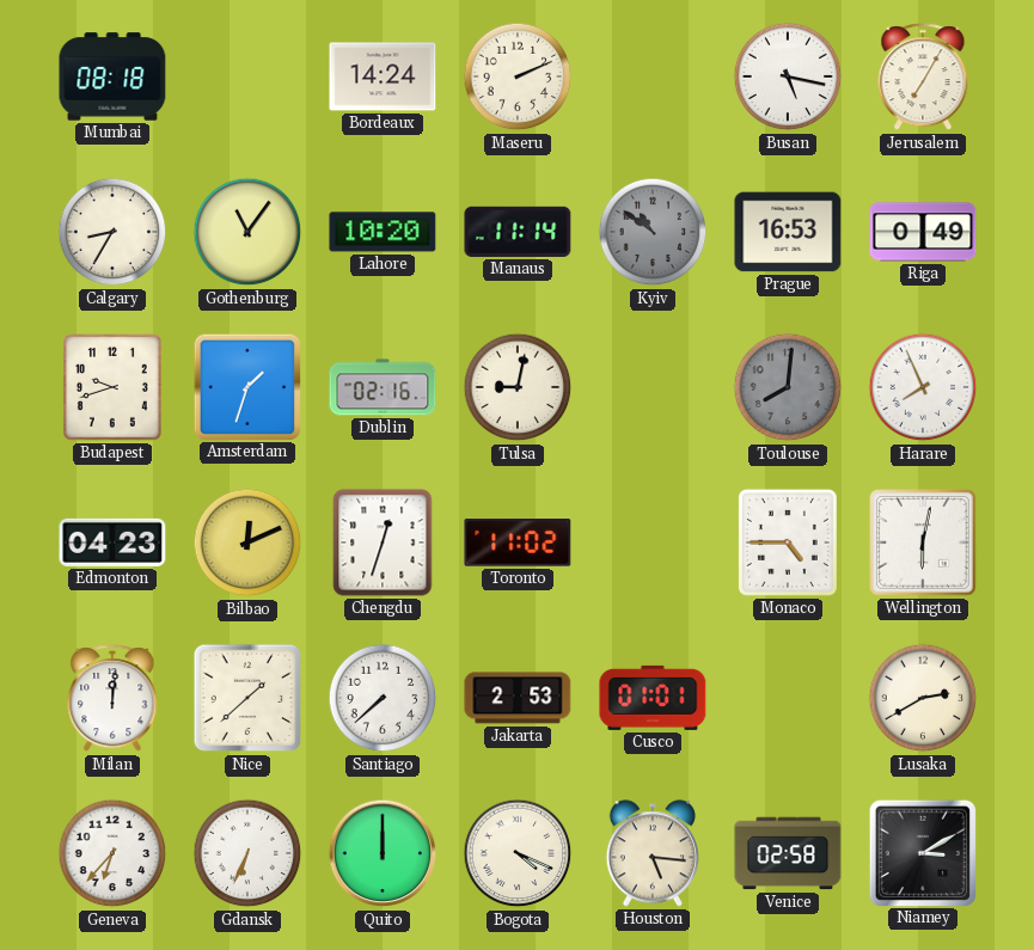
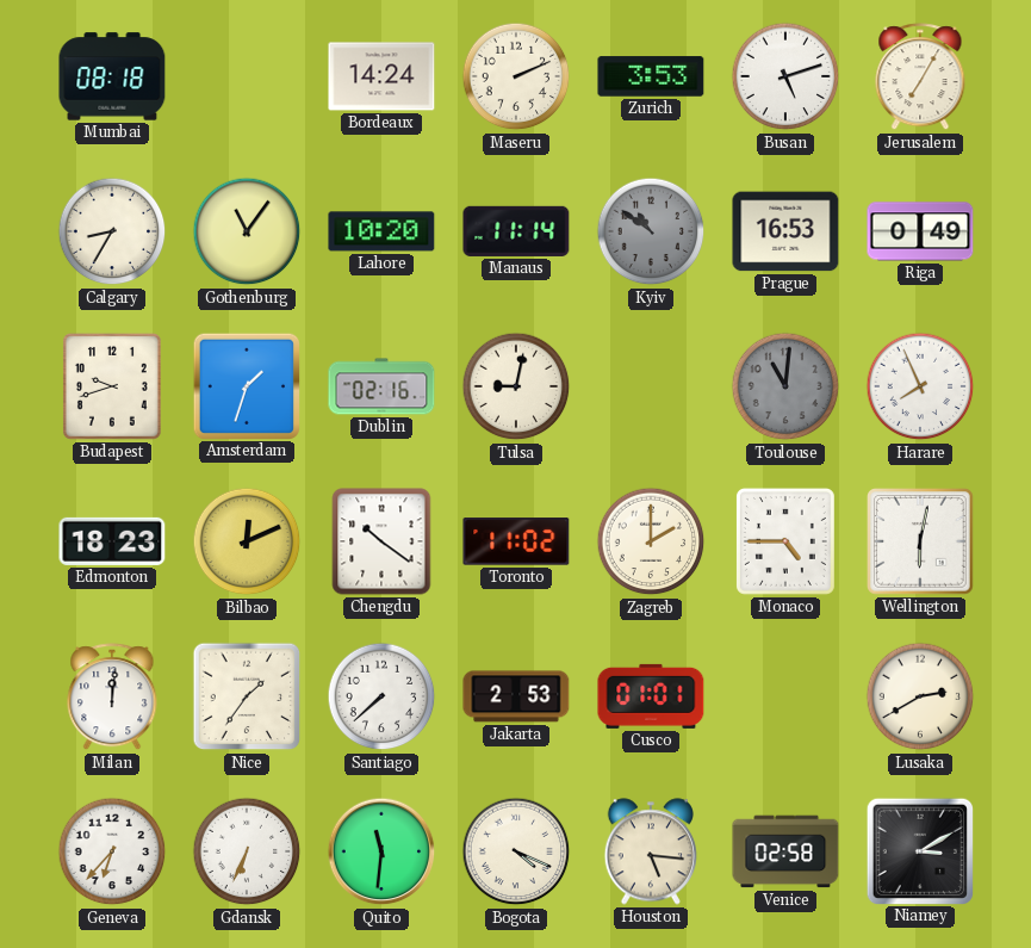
Zurich: none -> 3:53
Busan: 5:17 -> 5:12
Toulouse: 8:01 -> 11:01
Edmonton: 04:23 -> 18:23
Chengdu: 12:33 -> 10:21
Zagreb: none -> 2:00
Nice: 1:38 -> 1:36
Quito: 12:00 -> 11:31
